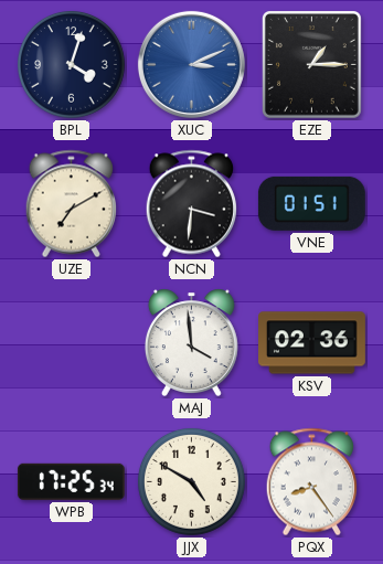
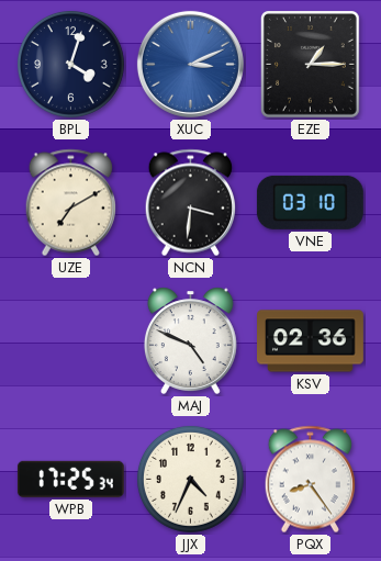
VNE: 01:51 -> 03:10
MAJ: 3:59 -> 4:49
JJX: 4:50 -> 4:34
